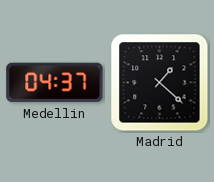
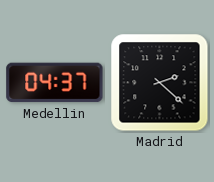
Madrid: 1:22 -> 2:22
